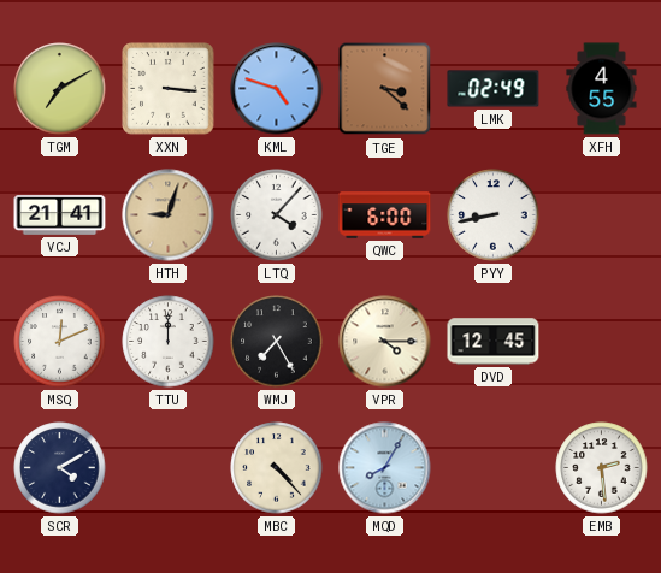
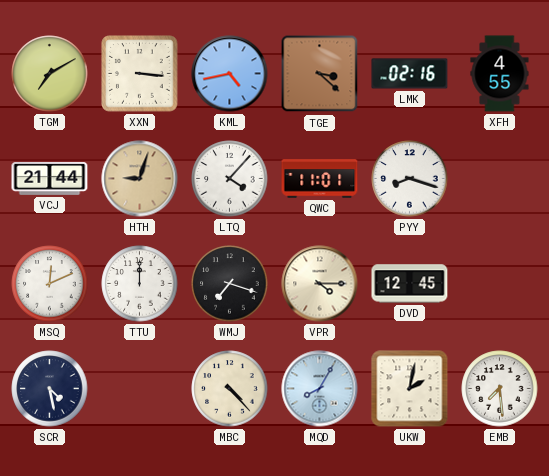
KML: 4:48 -> 4:43
LMK: 02:49 -> 02:16
VCJ: 21:41 -> 21:44
QWC: 6:00 -> 11:01
PYY: 8:43 -> 8:18
WMJ: 7:25 -> 7:18
SCR: 4:10 -> 4:28
UKW: none -> 2:02
EMB: 2:29 -> 7:29
